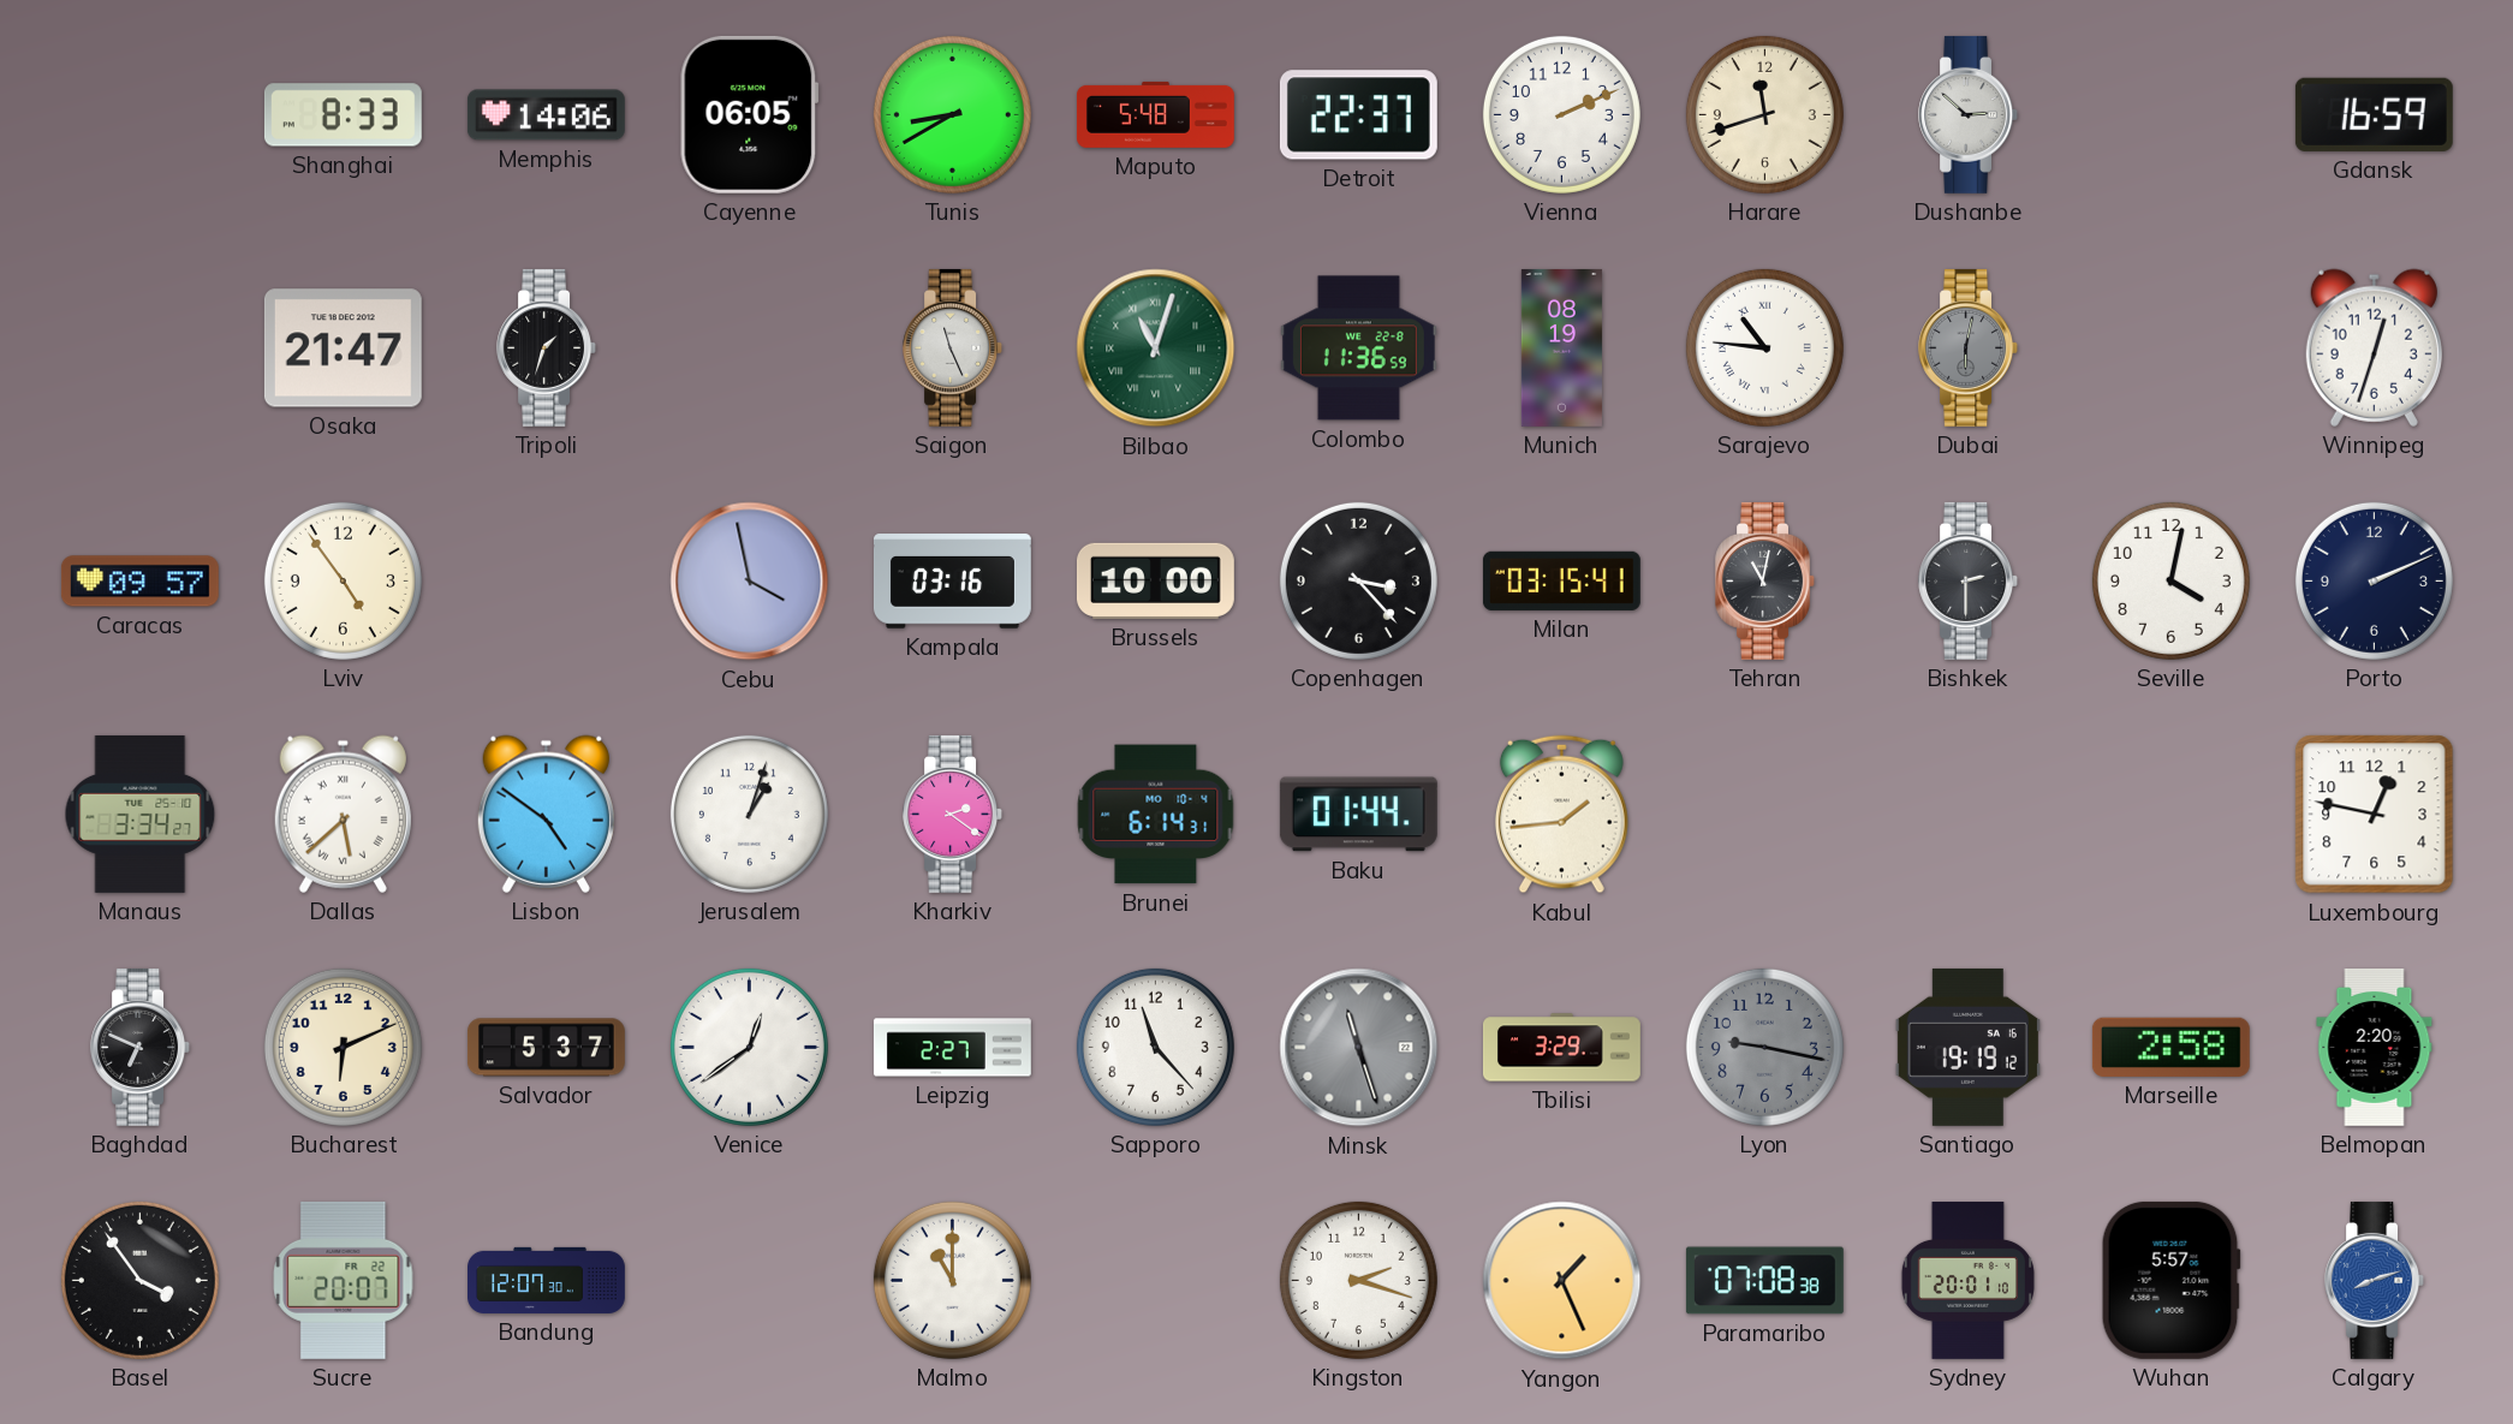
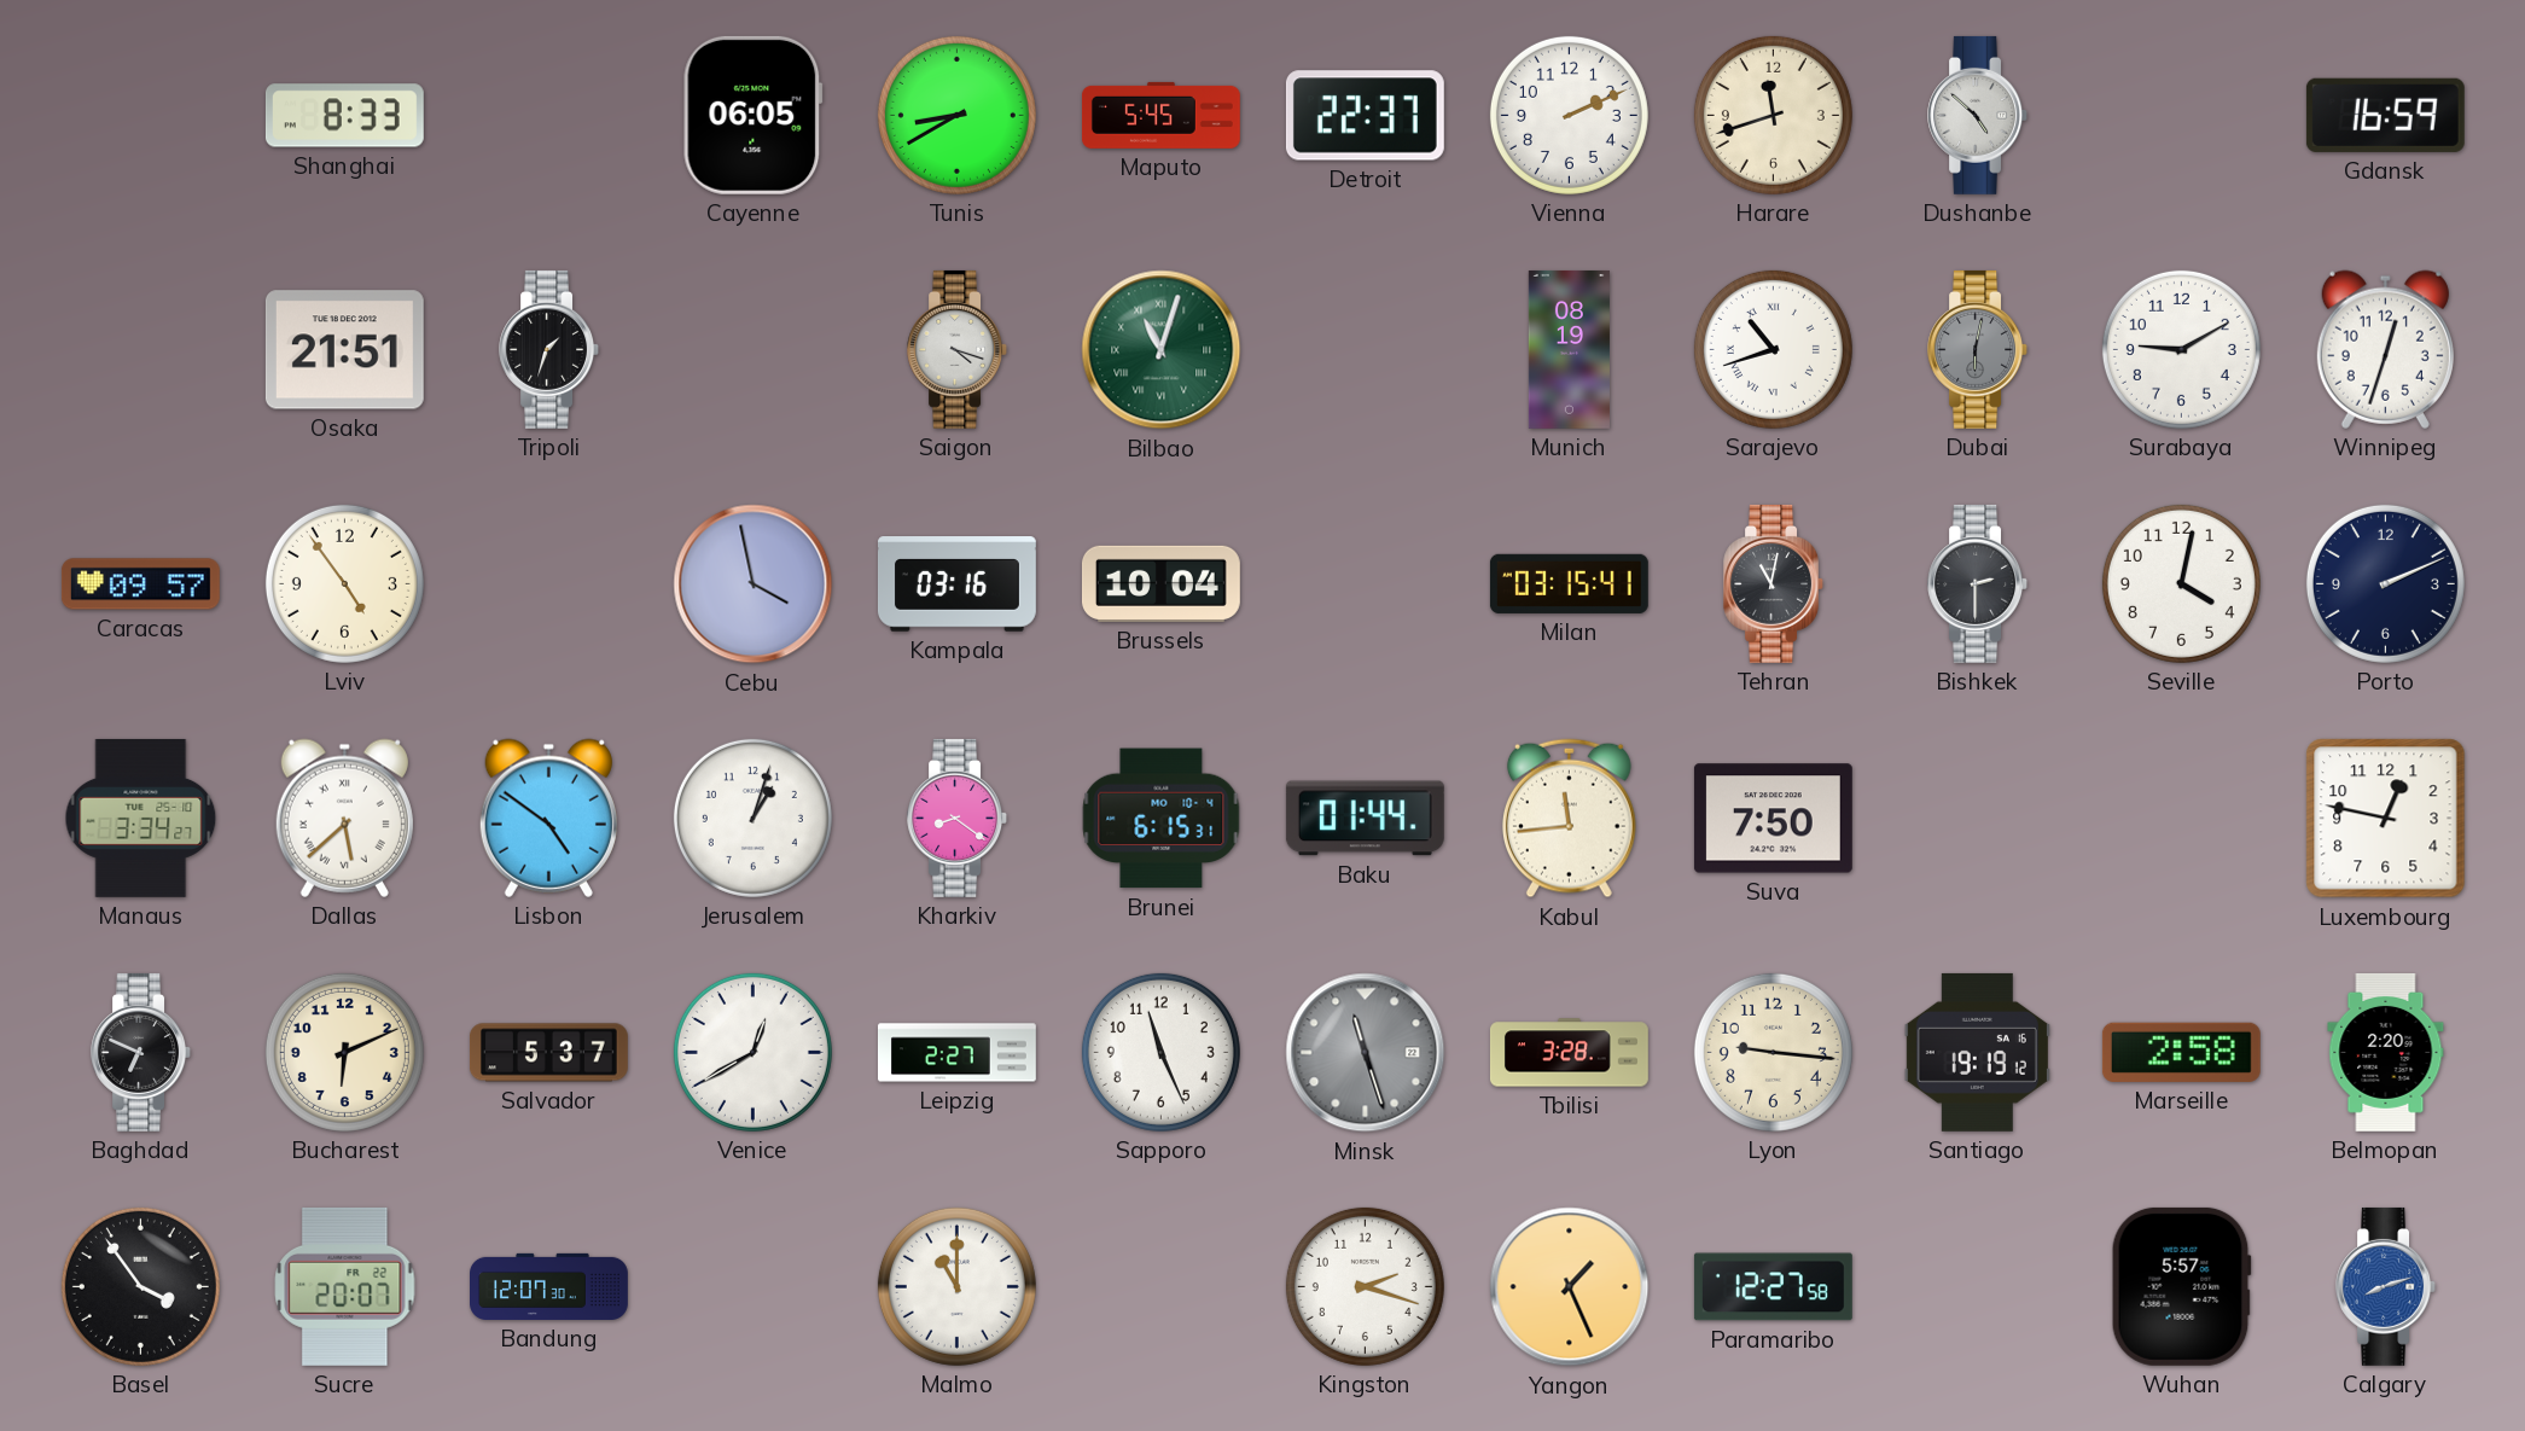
Memphis: 14:06 -> none
Maputo: 5:48 -> 5:45
Dushanbe: 2:52 -> 4:52
Osaka: 21:47 -> 21:51
Saigon: 11:26 -> 4:18
Colombo: 11:36 -> none
Sarajevo: 10:46 -> 10:42
Surabaya: none -> 9:10
Brussels: 10:00 -> 10:04
Copenhagen: 3:23 -> none
Kharkiv: 2:21 -> 8:21
Brunei: 6:14 -> 6:15
Kabul: 1:44 -> 11:44
Suva: none -> 7:50
Venice: 12:39 -> 12:40
Sapporo: 11:23 -> 11:26
Tbilisi: 3:29 -> 3:28
Lyon: 9:17 -> 9:16
Lyon dial: grey -> cream
Paramaribo: 07:08 -> 12:27
Sydney: 20:01 -> none
